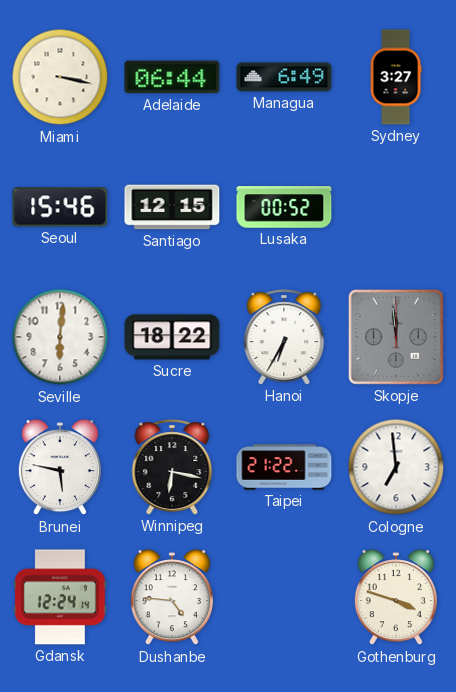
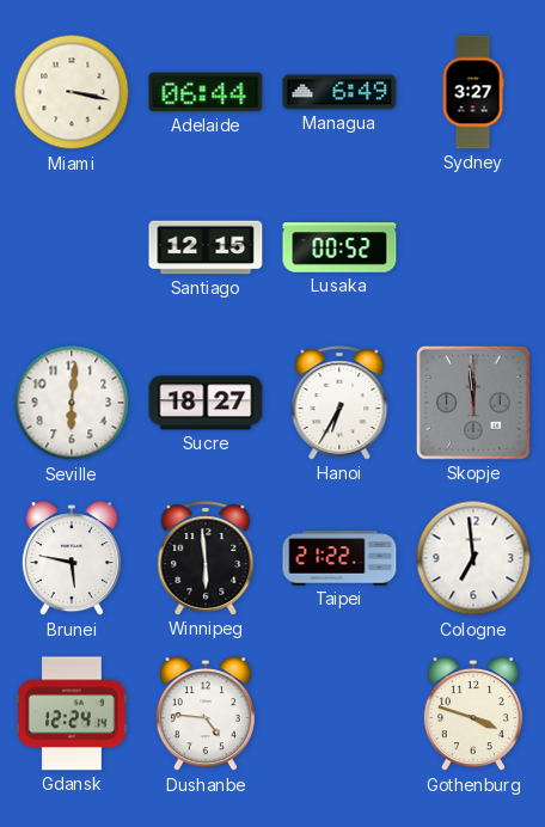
Seoul: 15:46 -> none
Sucre: 18:22 -> 18:27
Winnipeg: 6:17 -> 5:59
